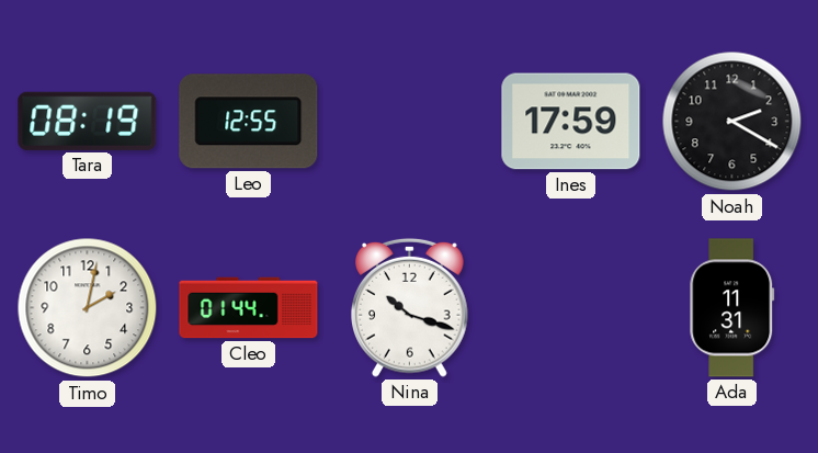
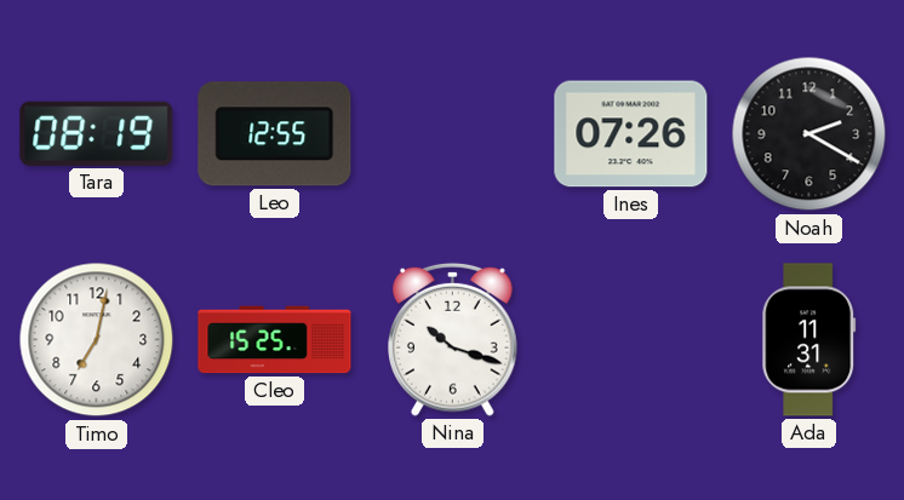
Ines: 17:59 -> 07:26
Timo: 2:02 -> 7:02
Cleo: 01:44 -> 15:25
